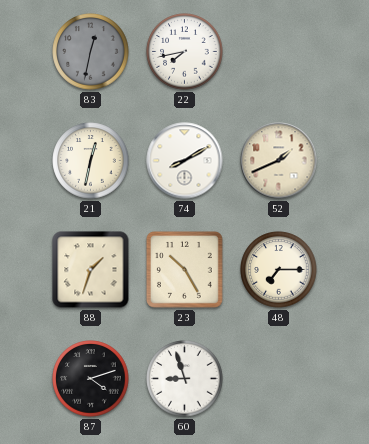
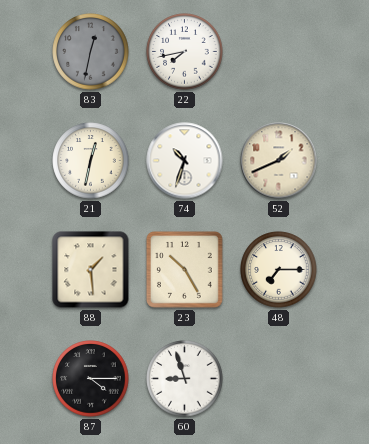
74: 8:10 -> 10:33
88: 1:33 -> 1:29
87: 4:12 -> 4:15
